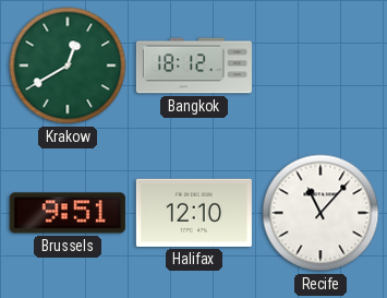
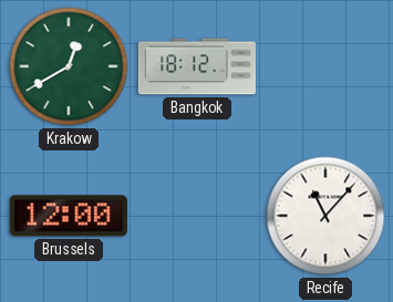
Brussels: 9:51 -> 12:00
Halifax: 12:10 -> none
